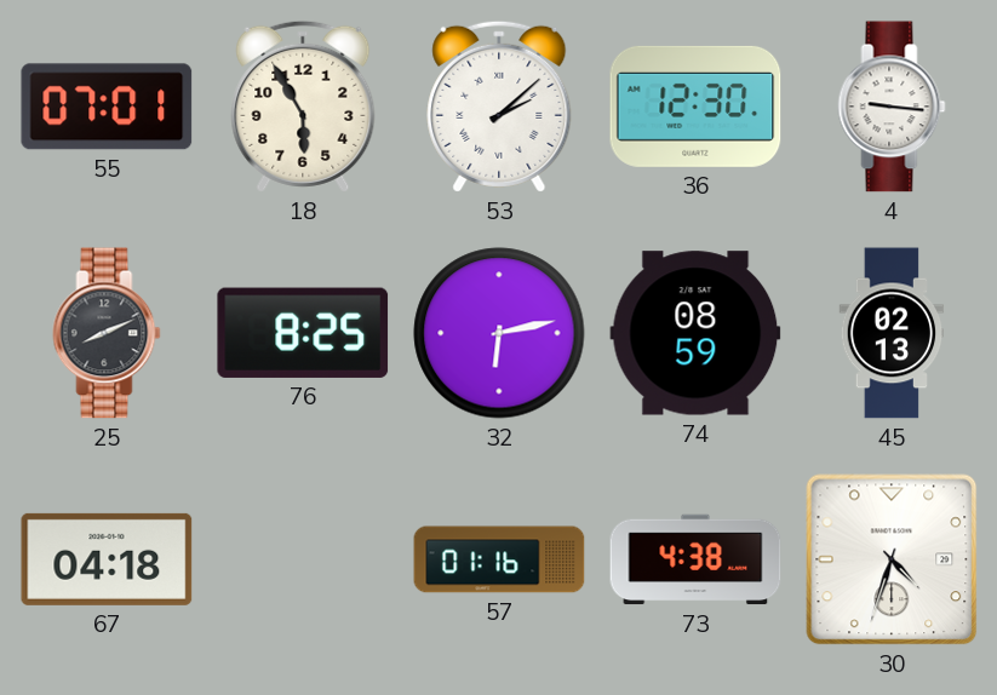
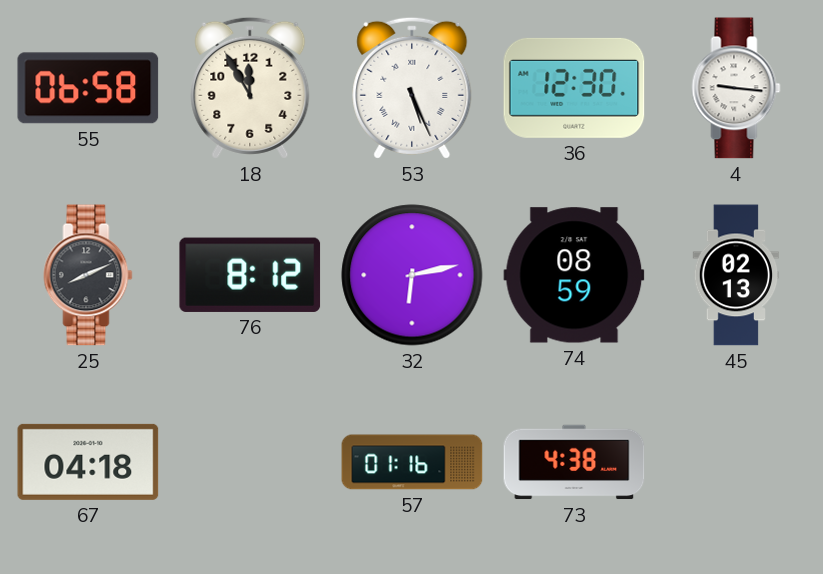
55: 07:01 -> 06:58
18: 5:55 -> 11:55
53: 2:08 -> 5:26
76: 8:25 -> 8:12
30: 4:33 -> none
